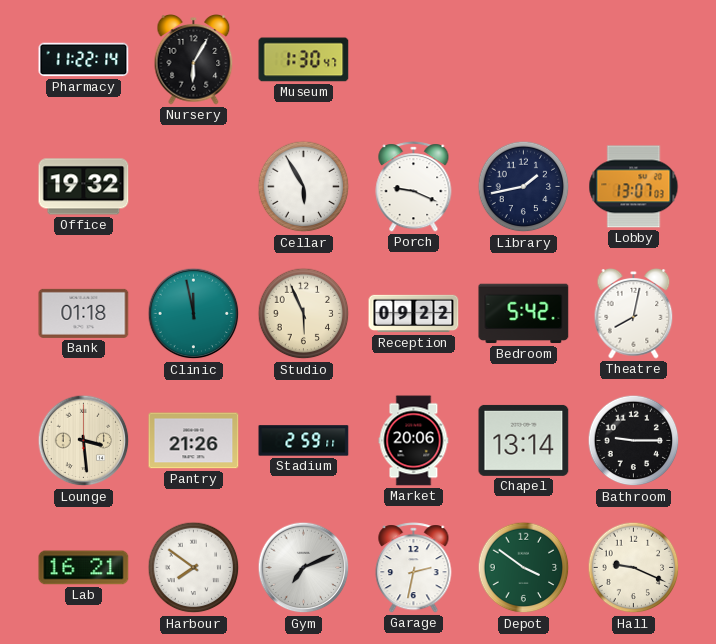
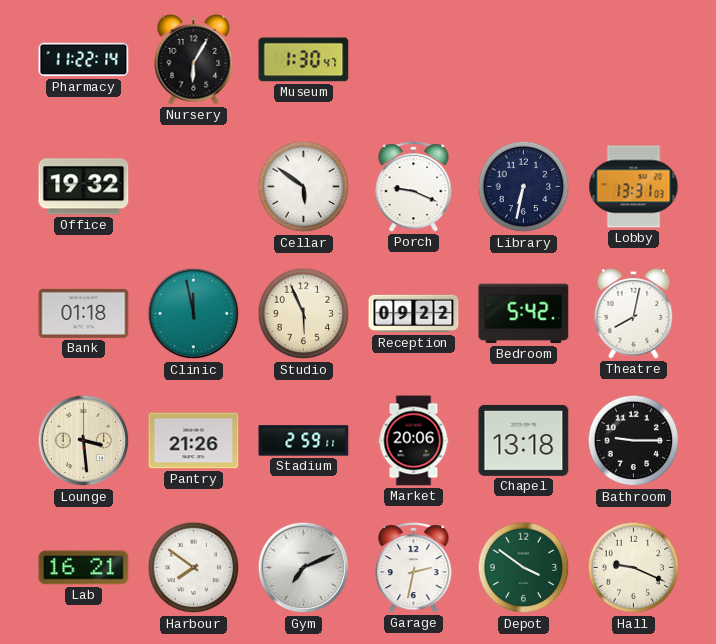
Cellar: 5:55 -> 5:51
Library: 1:43 -> 6:32
Lobby: 13:07 -> 13:31
Chapel: 13:14 -> 13:18
